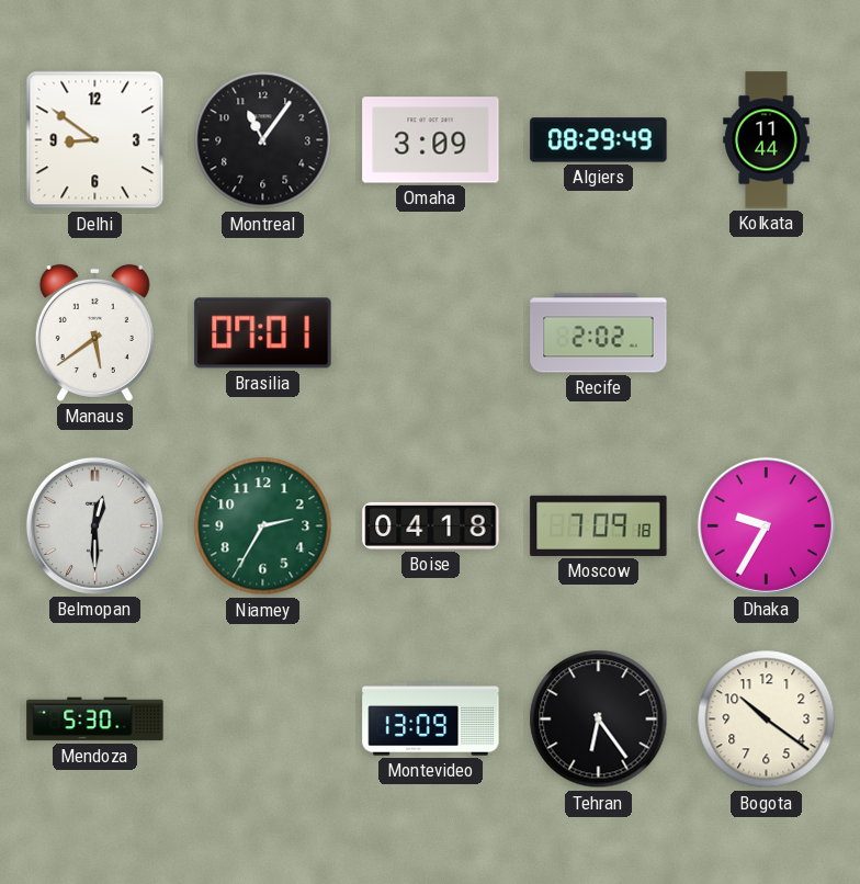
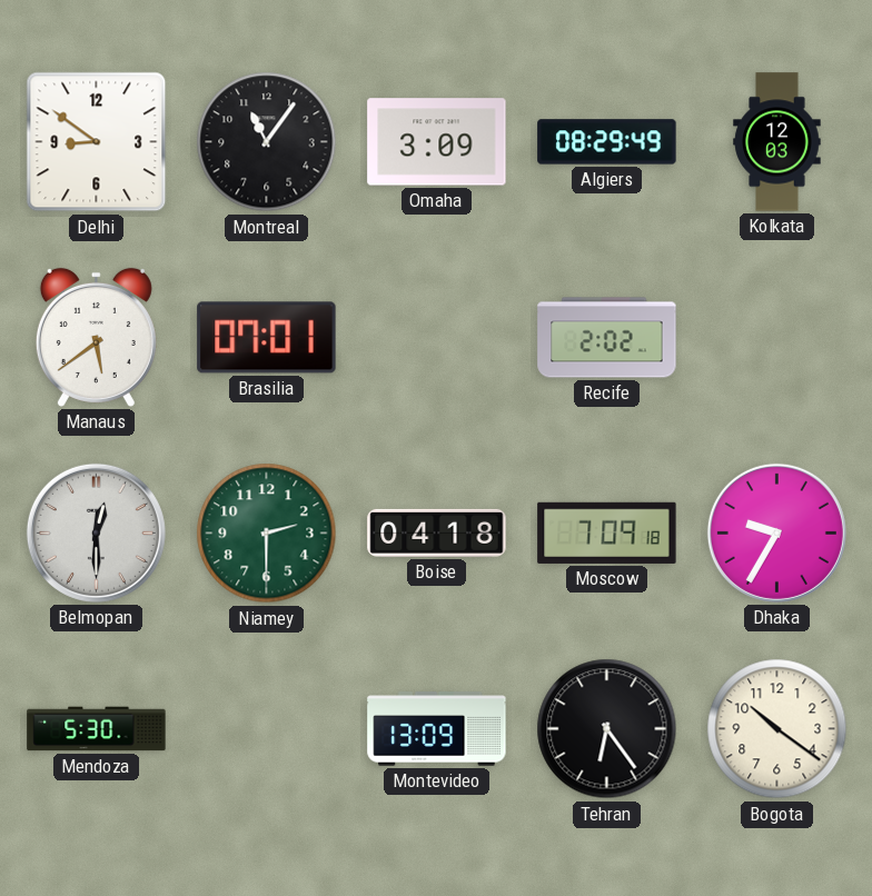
Kolkata: 11:44 -> 12:03
Niamey: 2:35 -> 2:30
